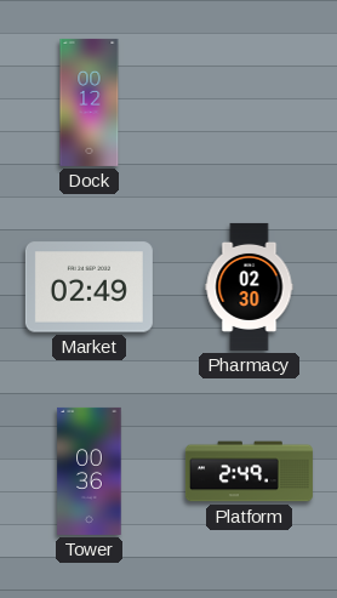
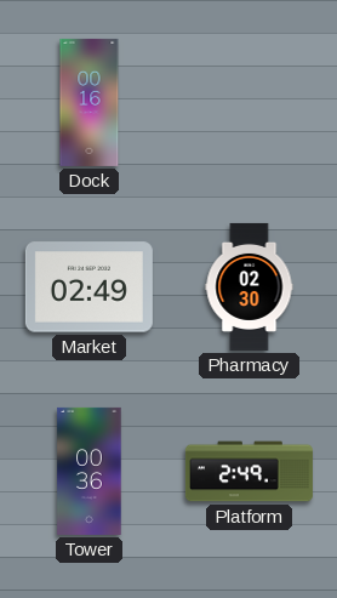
Dock: 00:12 -> 00:16
